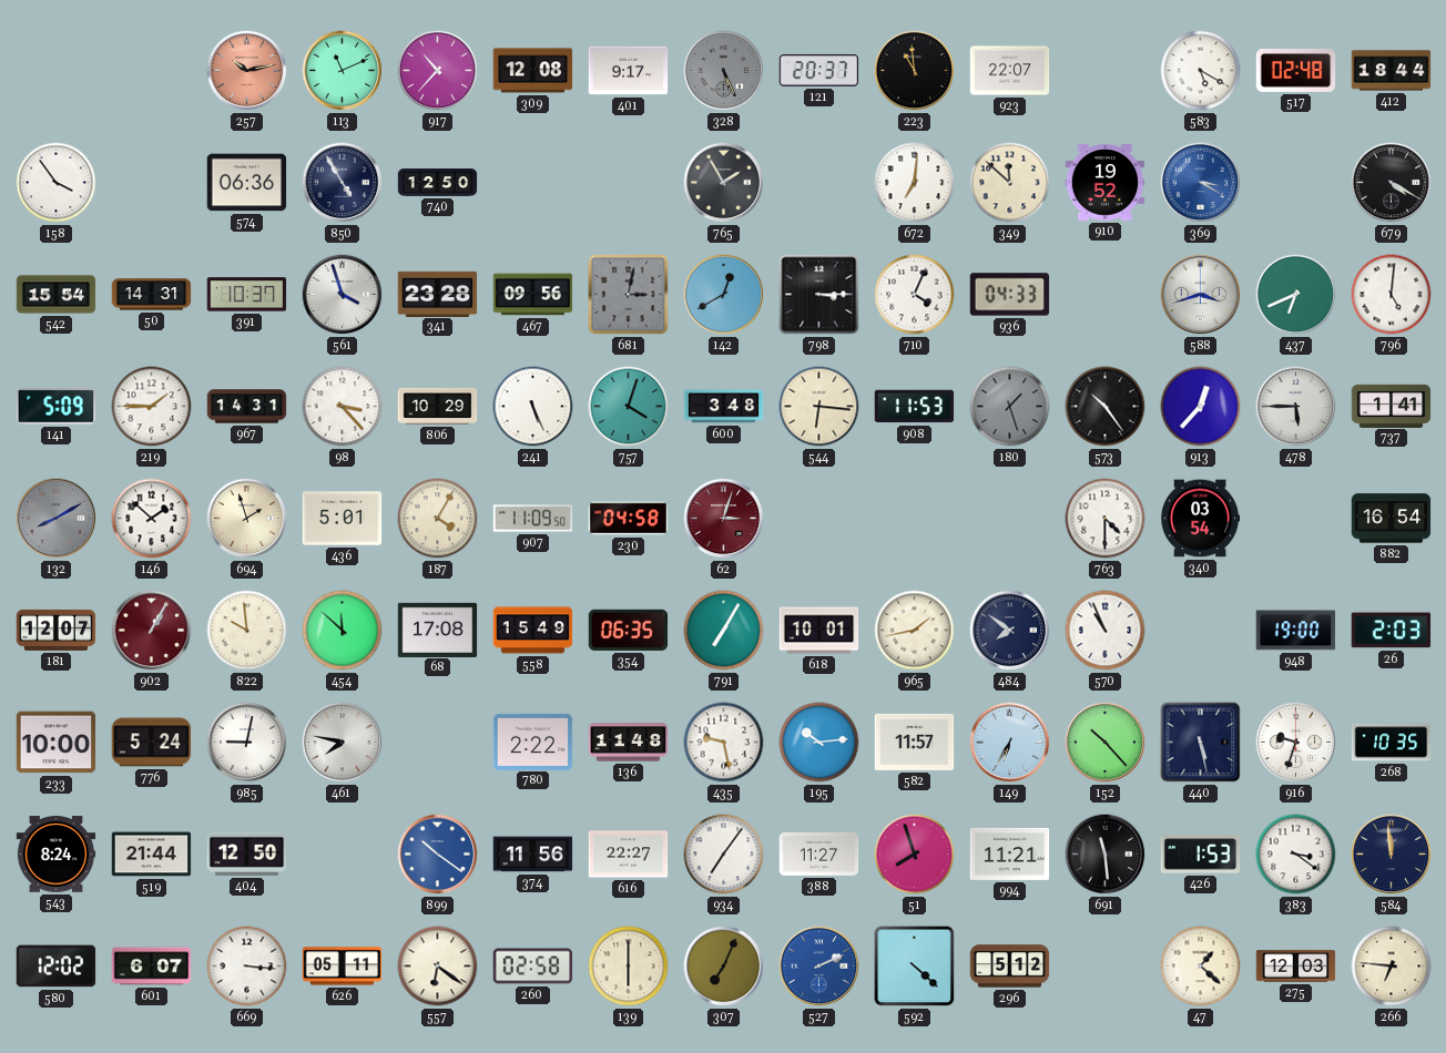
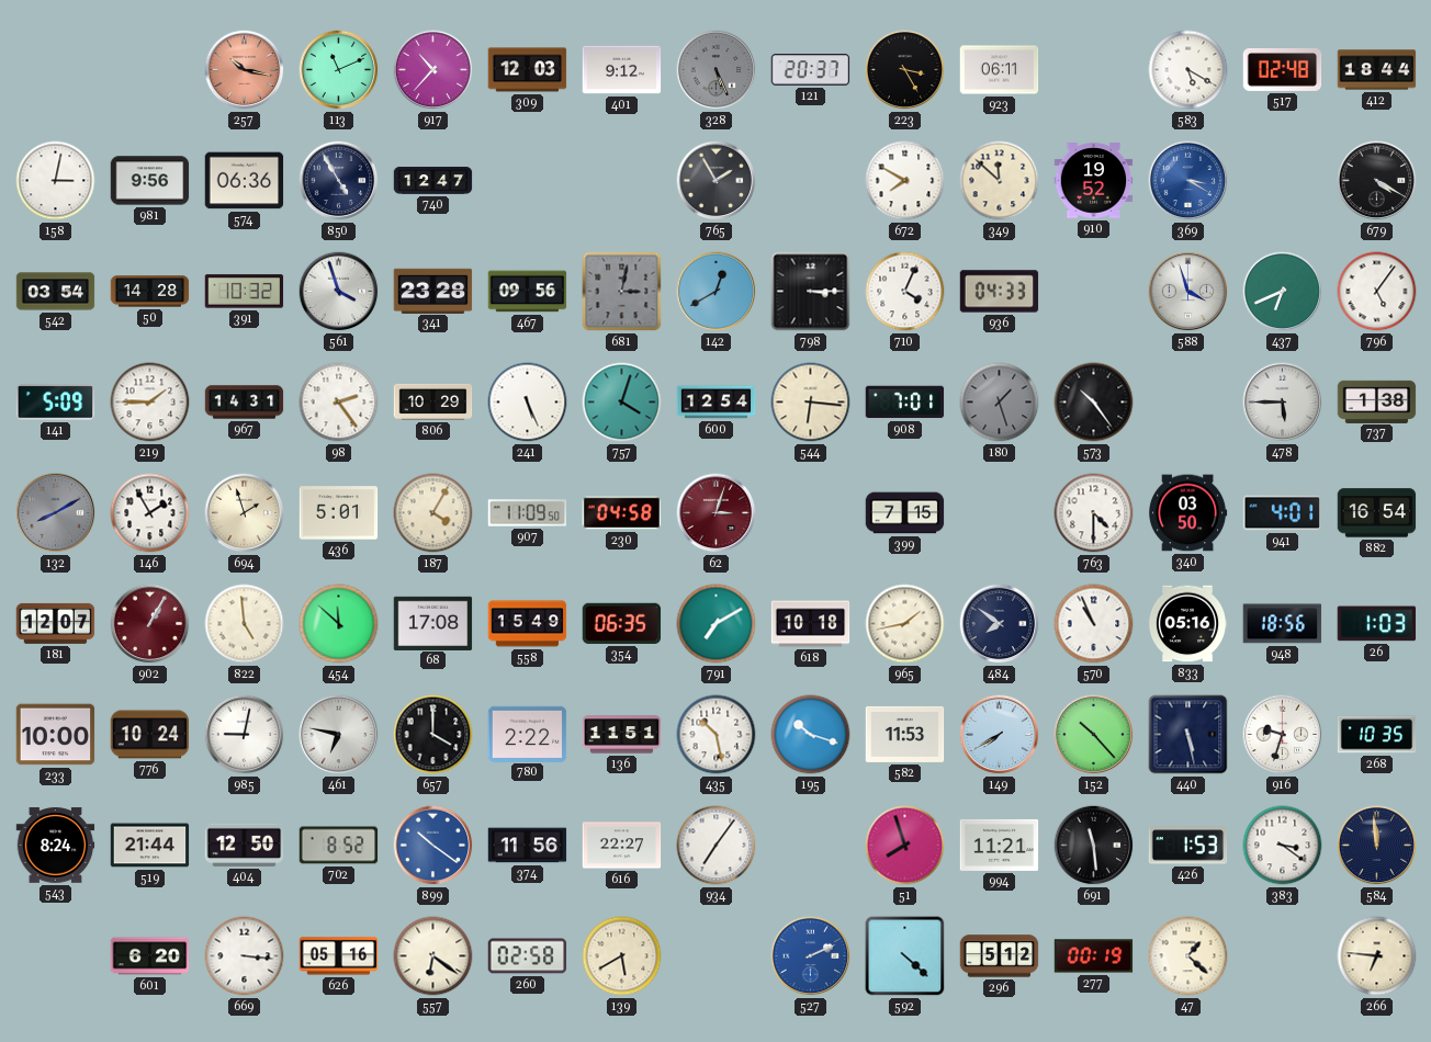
257: 10:13 -> 10:17
309: 12:08 -> 12:03
401: 9:17 -> 9:12
223: 10:59 -> 3:25
923: 22:07 -> 06:11
158: 3:54 -> 3:02
981: none -> 9:56
740: 12:50 -> 12:47
672: 7:01 -> 7:50
542: 15:54 -> 03:54
50: 14:31 -> 14:28
391: 10:37 -> 10:32
588: 3:42 -> 3:57
796: 5:01 -> 5:06
98: 3:23 -> 2:24
600: 3:48 -> 12:54
908: 11:53 -> 7:01
913: 12:37 -> none
737: 1:41 -> 1:38
146: 1:52 -> 1:55
399: none -> 7:15
340: 03:54 -> 03:50
941: none -> 4:01
822: 9:59 -> 4:59
791: 7:05 -> 7:10
618: 10:01 -> 10:18
833: none -> 05:16
948: 19:00 -> 18:56
26: 2:03 -> 1:03
776: 5:24 -> 10:24
461: 7:47 -> 6:47
657: none -> 4:00
136: 11:48 -> 11:51
435: 9:28 -> 10:28
195: 10:14 -> 10:18
582: 11:57 -> 11:53
149: 6:35 -> 7:40
702: none -> 8:52
388: 11:27 -> none
580: 12:02 -> none
601: 6:07 -> 6:20
626: 05:11 -> 05:16
139: 6:00 -> 5:40
307: 7:04 -> none
277: none -> 00:19
275: 12:03 -> none
